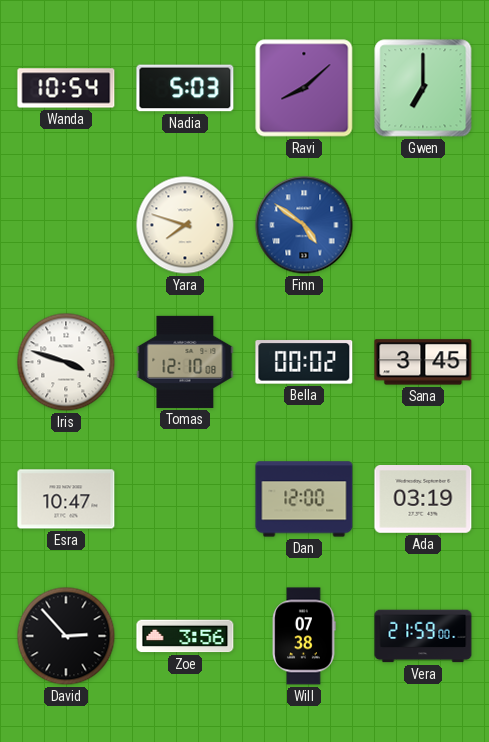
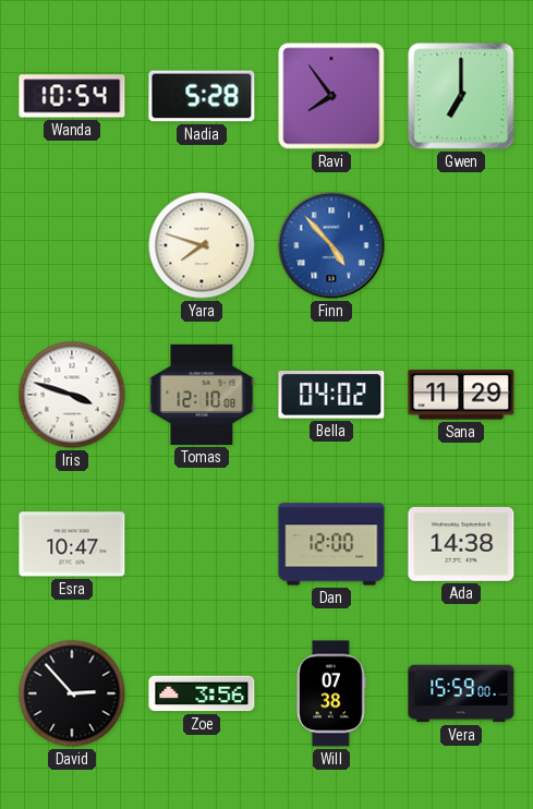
Nadia: 5:03 -> 5:28
Ravi: 8:08 -> 7:54
Finn: 4:51 -> 4:53
Bella: 00:02 -> 04:02
Sana: 3:45 -> 11:29
Ada: 03:19 -> 14:38
Vera: 21:59 -> 15:59
